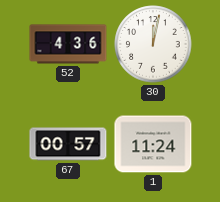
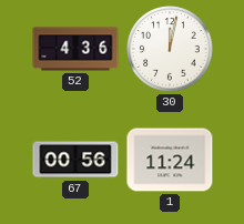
67: 00:57 -> 00:56
